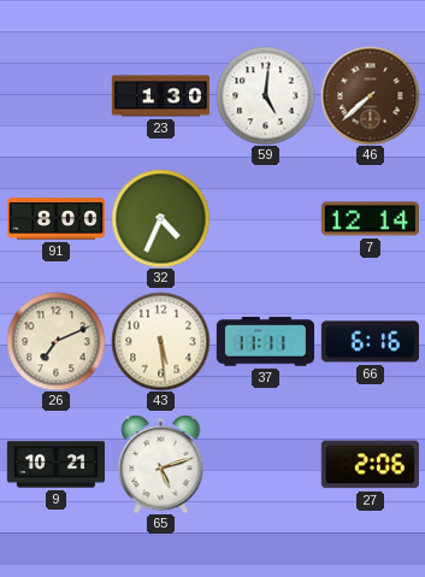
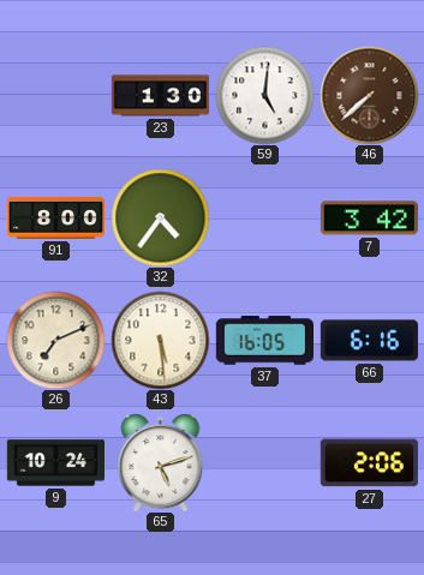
32: 4:34 -> 4:36
7: 12:14 -> 3:42
37: 11:11 -> 16:05
9: 10:21 -> 10:24
